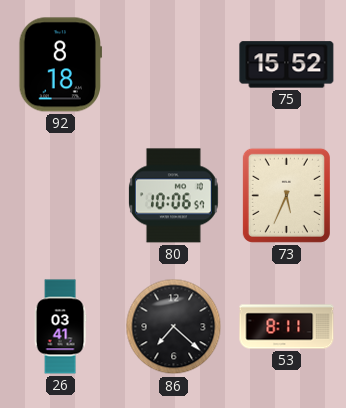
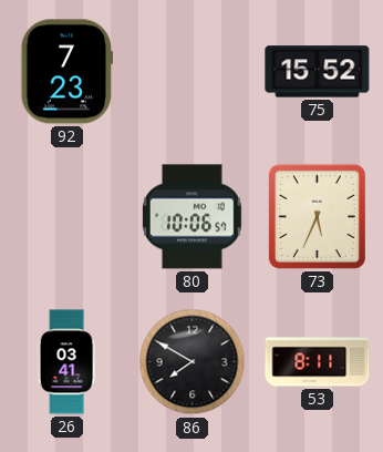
92: 8:18 -> 7:23
86: 7:22 -> 7:50
